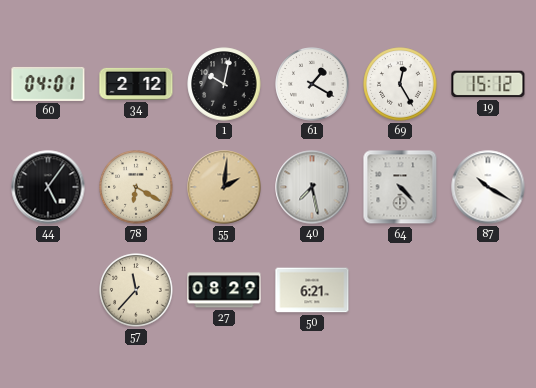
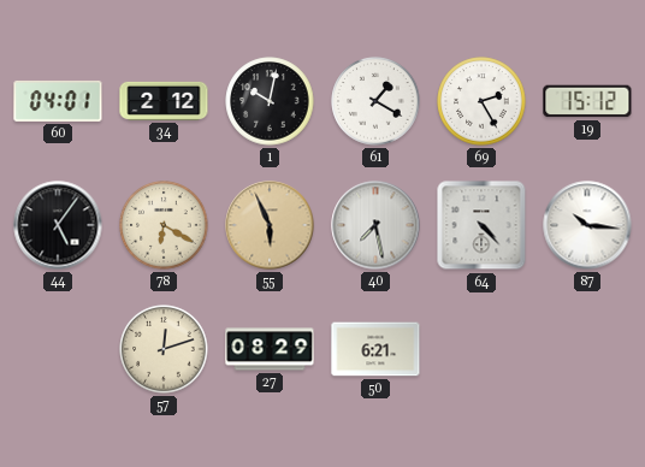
69: 12:25 -> 2:25
55: 2:01 -> 5:56
87: 10:20 -> 10:16
57: 11:37 -> 12:12
